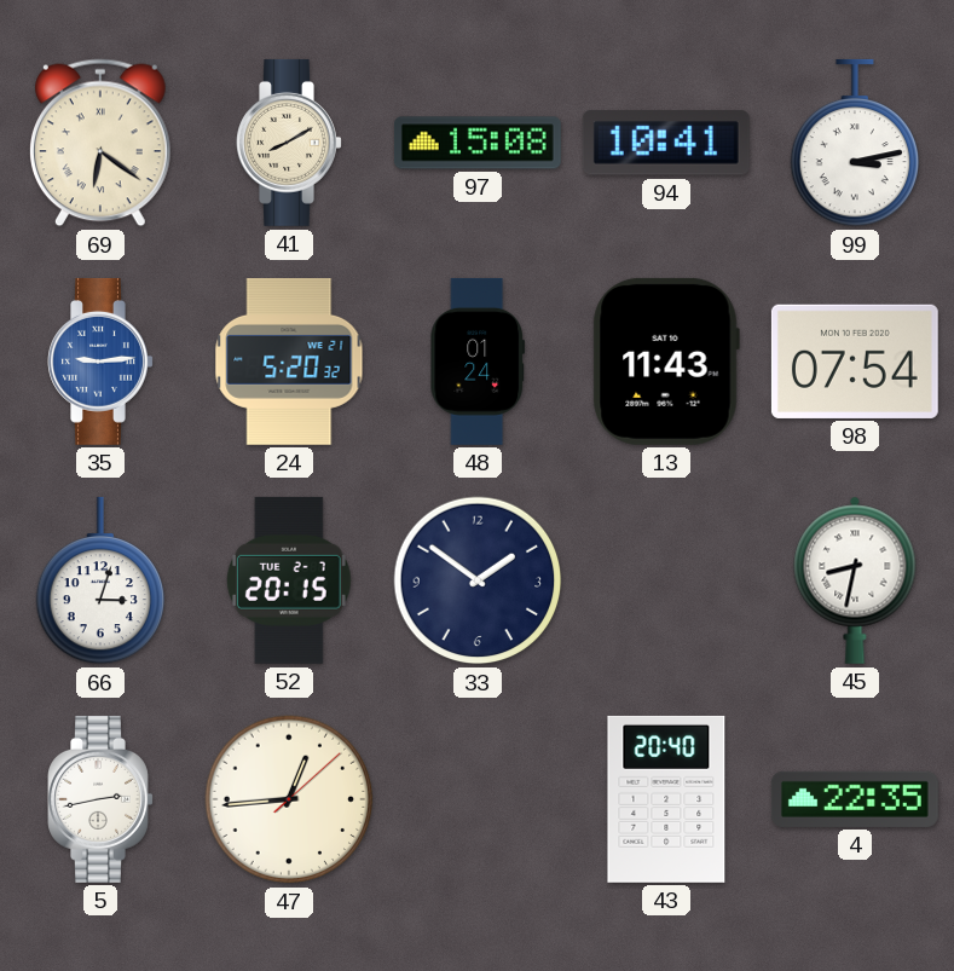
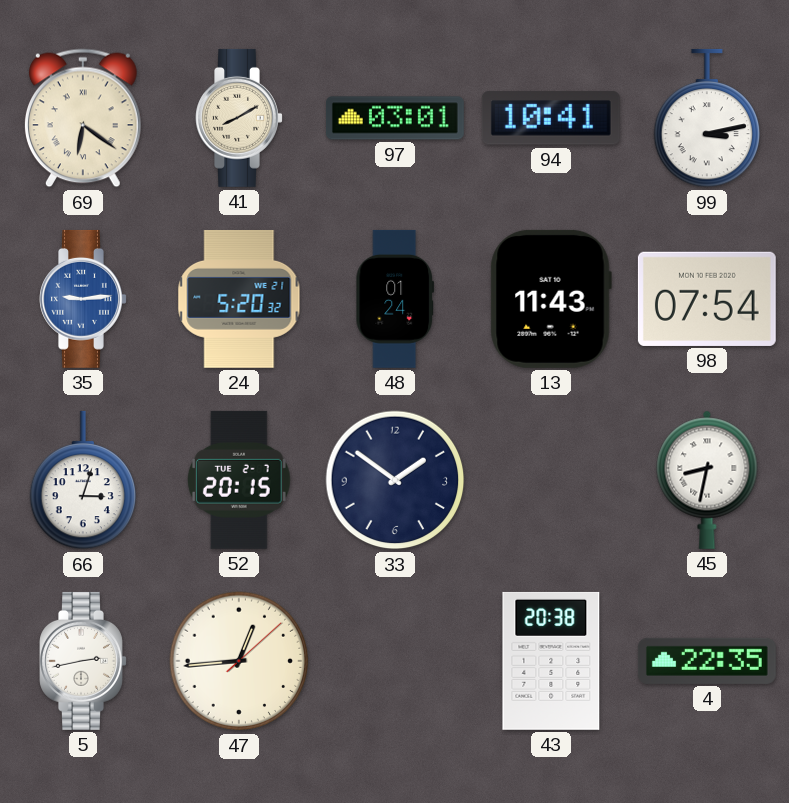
97: 15:08 -> 03:01
43: 20:40 -> 20:38
